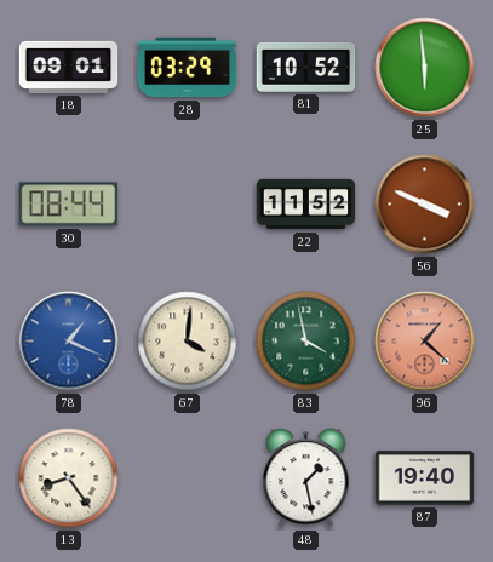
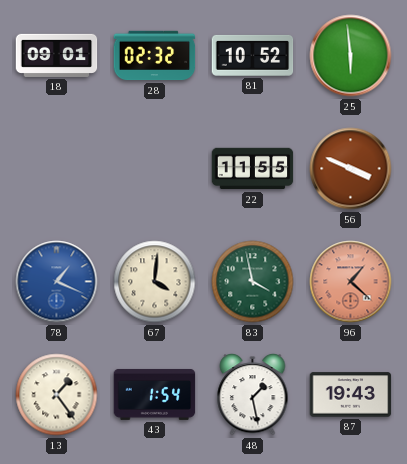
28: 03:29 -> 02:32
30: 08:44 -> none
22: 11:52 -> 11:55
13: 8:24 -> 1:24
43: none -> 1:54
87: 19:40 -> 19:43
